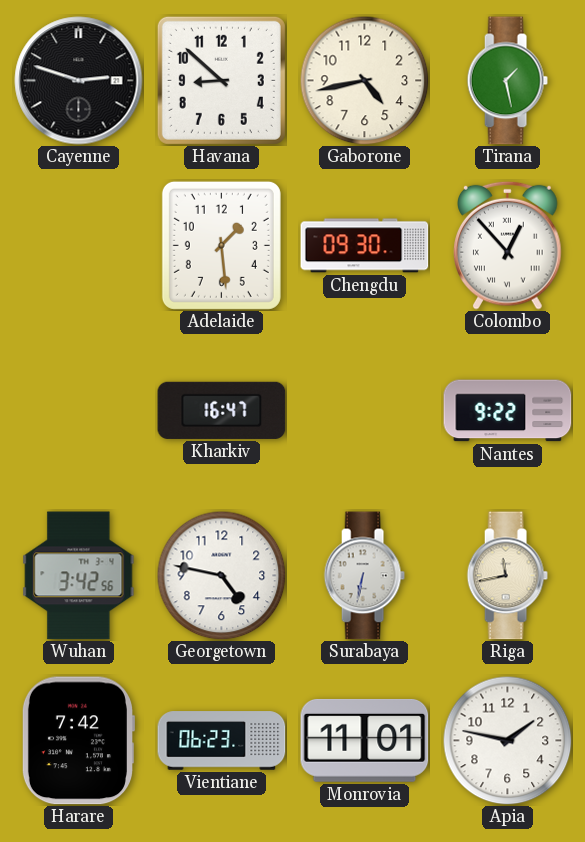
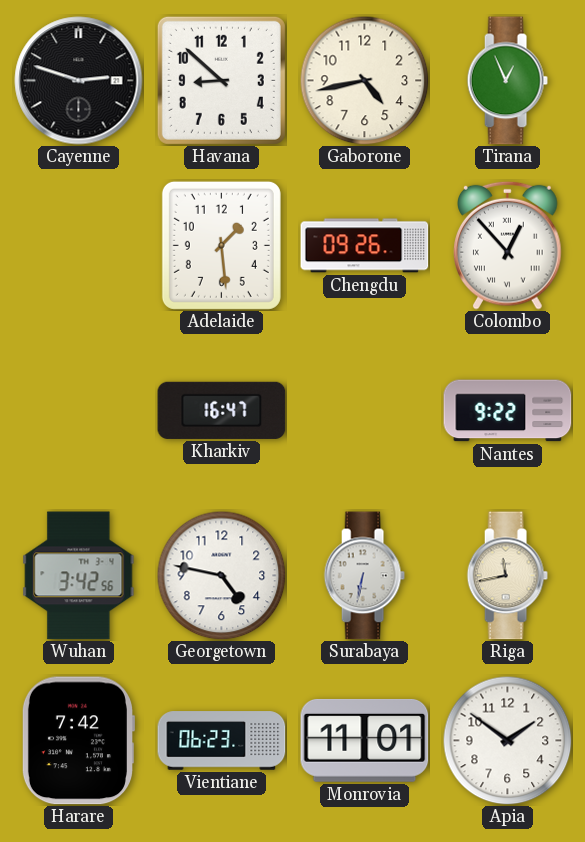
Tirana: 1:28 -> 12:56
Chengdu: 09:30 -> 09:26
Apia: 1:47 -> 1:51
